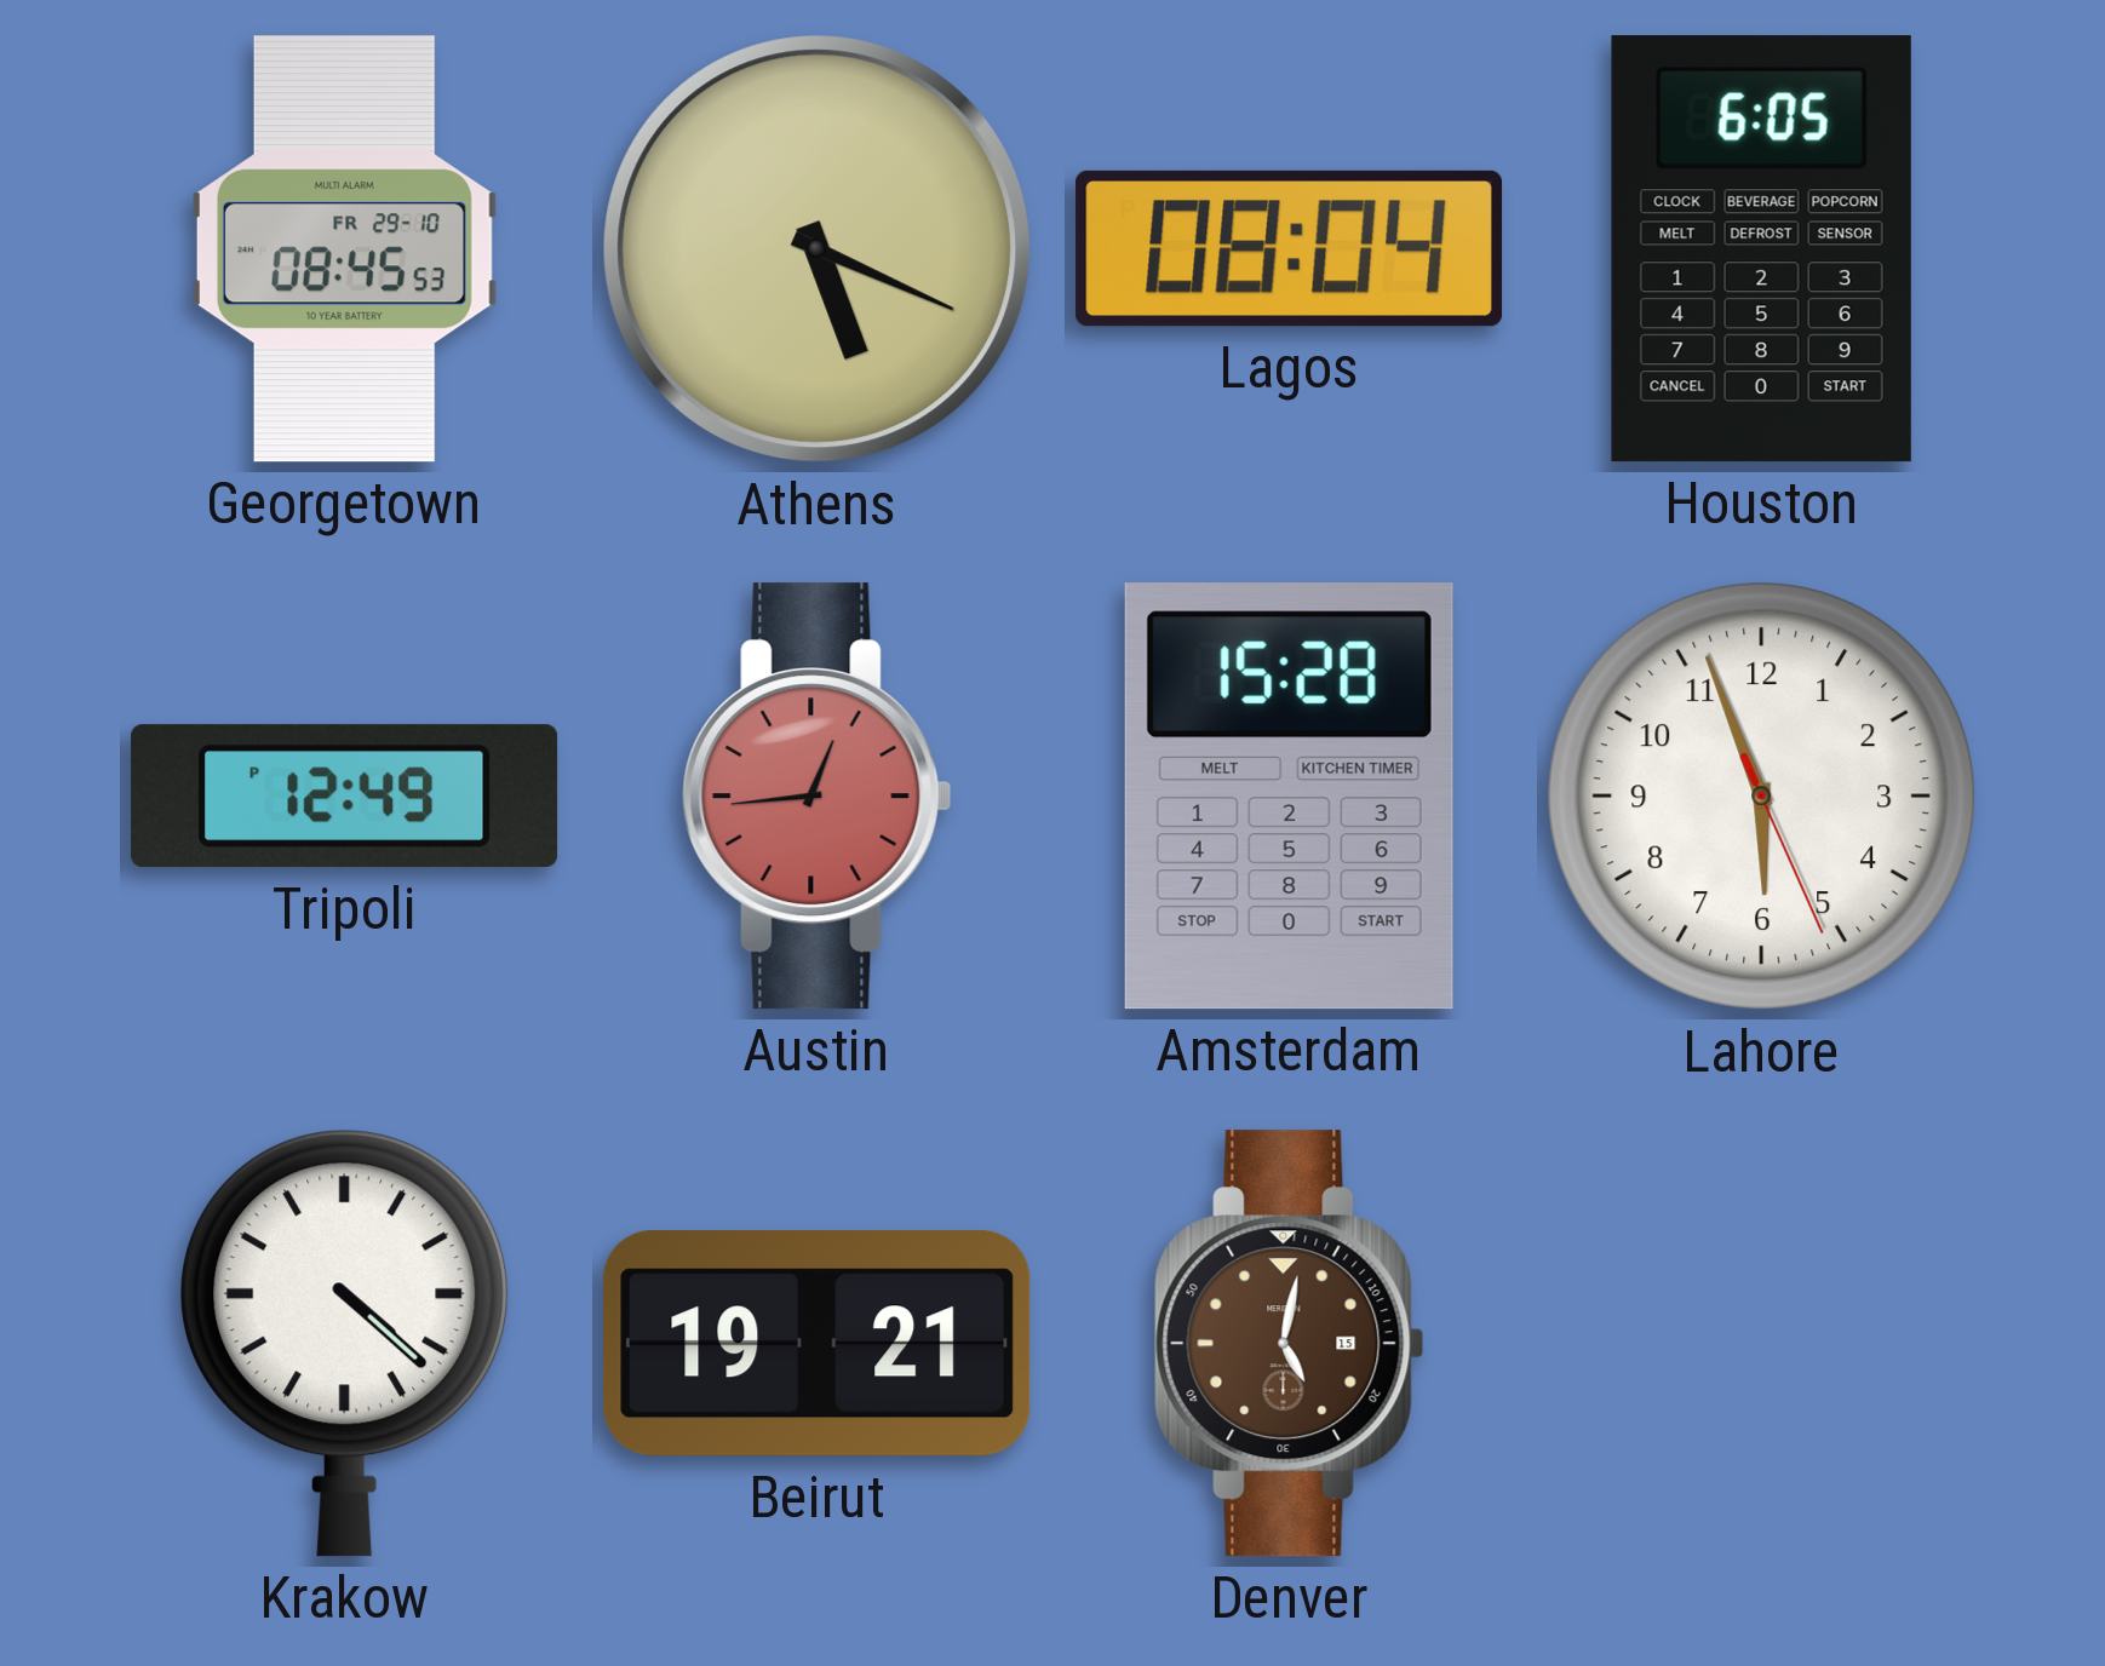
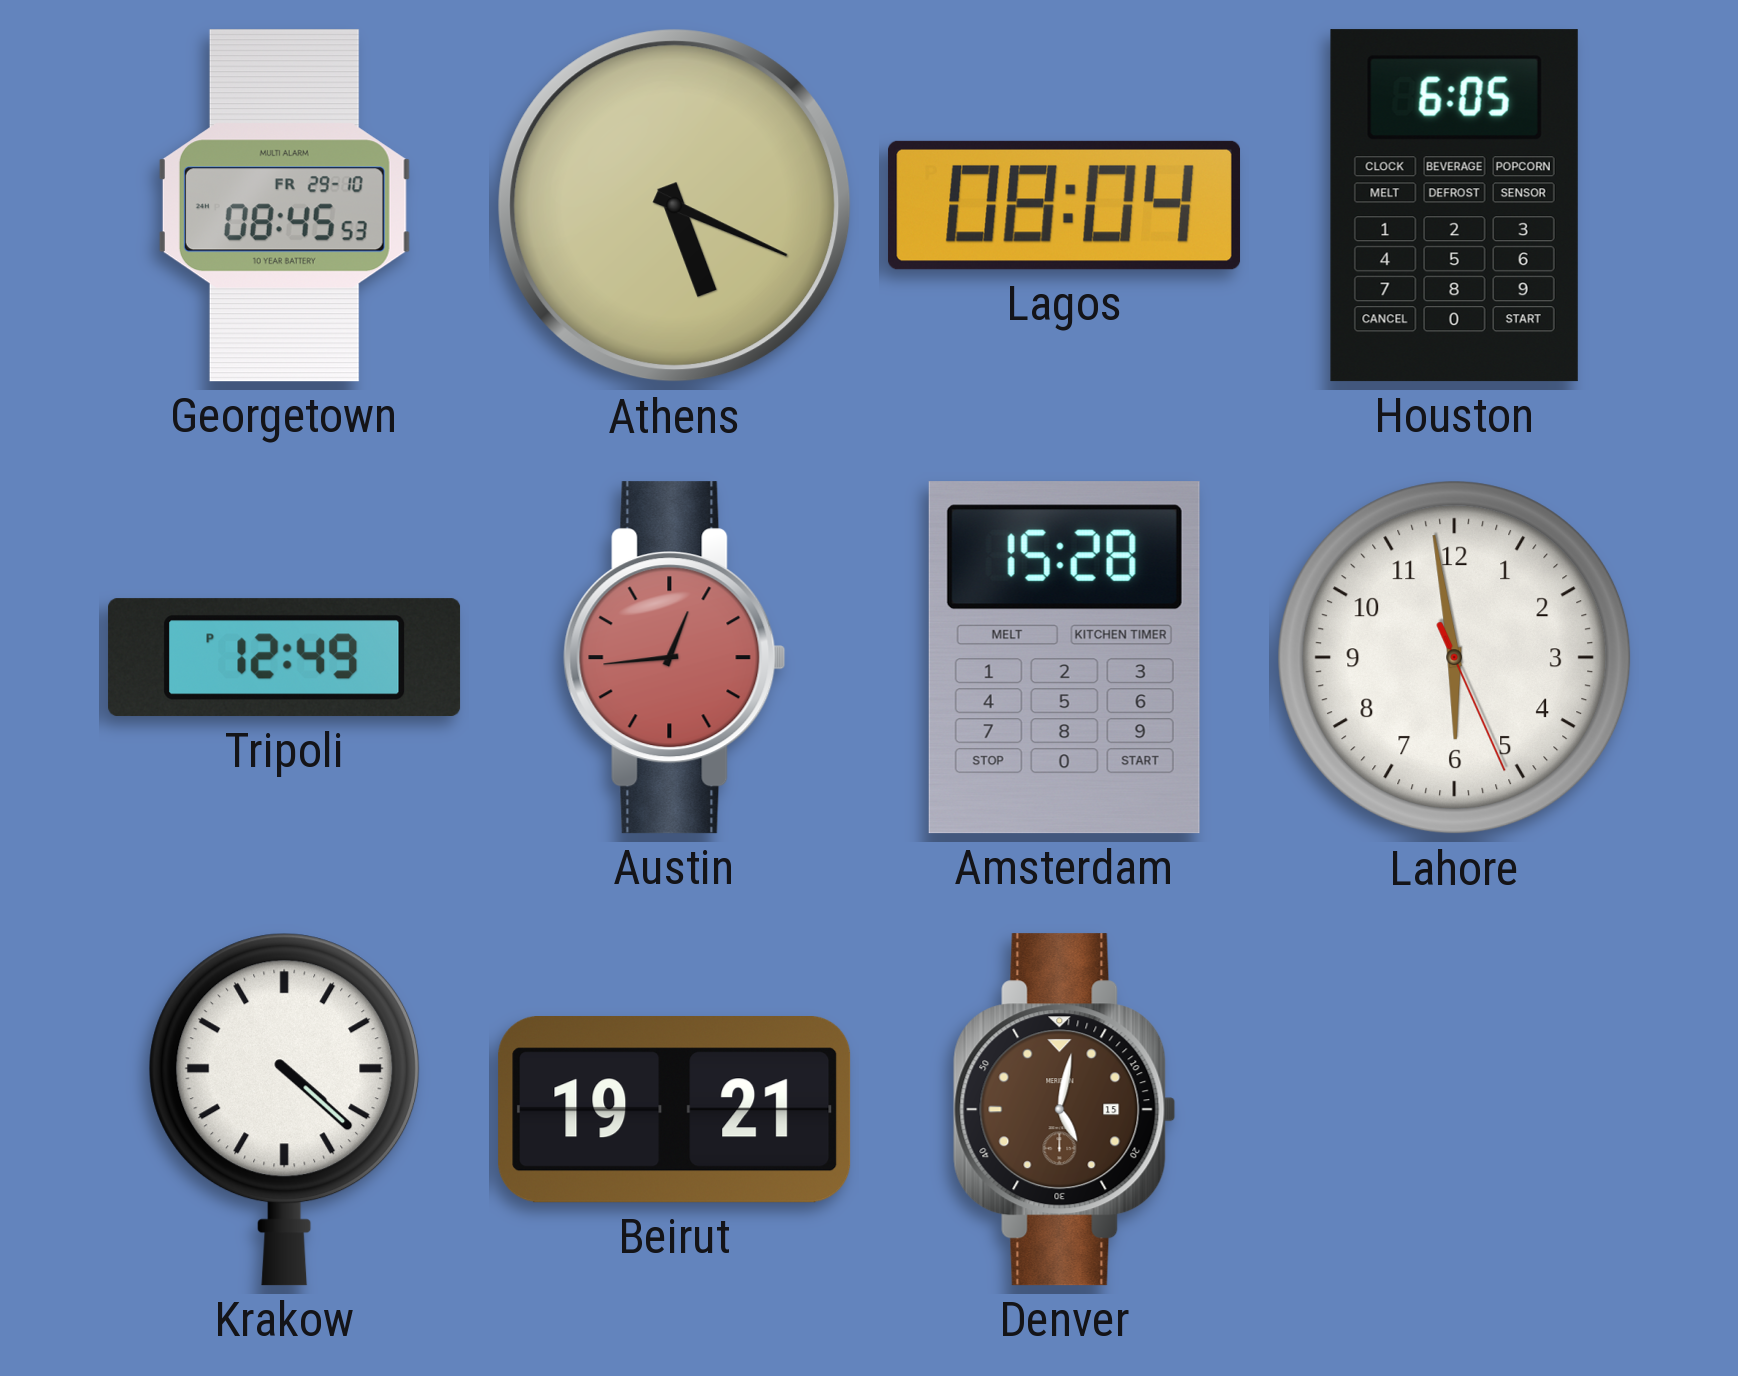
Lahore: 5:56 -> 5:58
